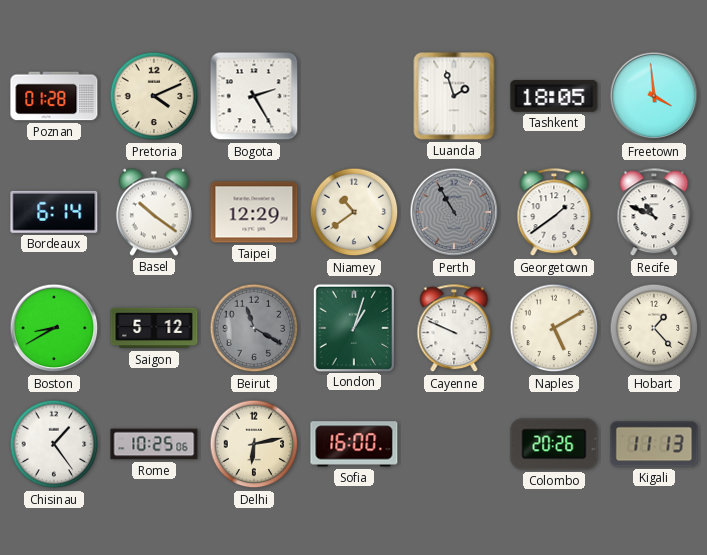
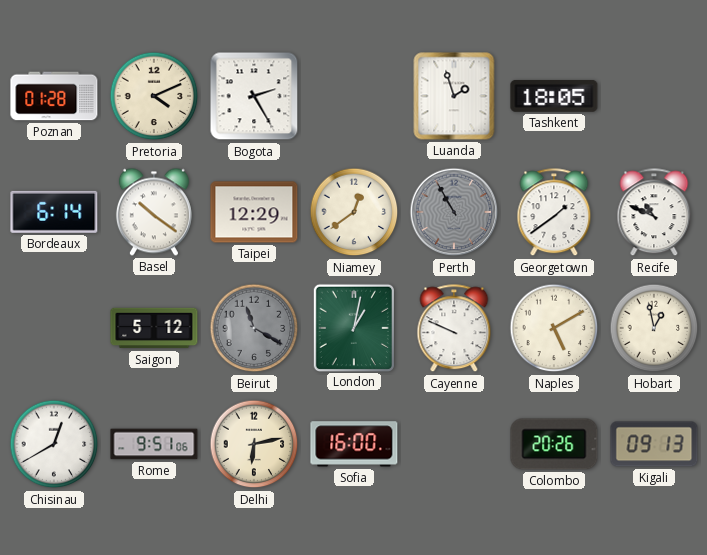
Freetown: 3:59 -> none
Niamey: 10:39 -> 12:39
Boston: 8:40 -> none
London: 1:03 -> 1:02
Hobart: 1:23 -> 12:58
Chisinau: 1:24 -> 12:40
Rome: 10:25 -> 9:51
Kigali: 11:13 -> 09:13
